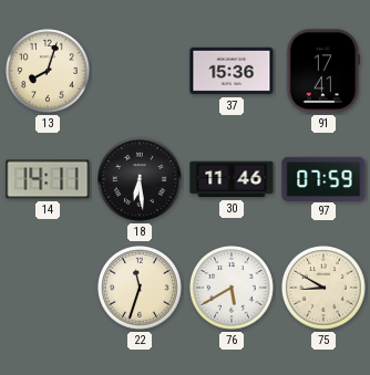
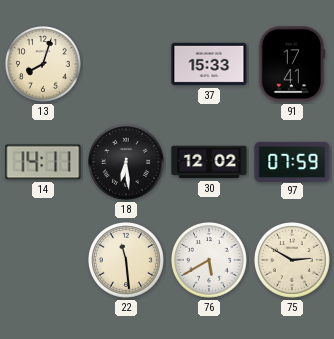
37: 15:36 -> 15:33
30: 11:46 -> 12:02
22: 11:33 -> 11:29
75: 8:50 -> 2:50
